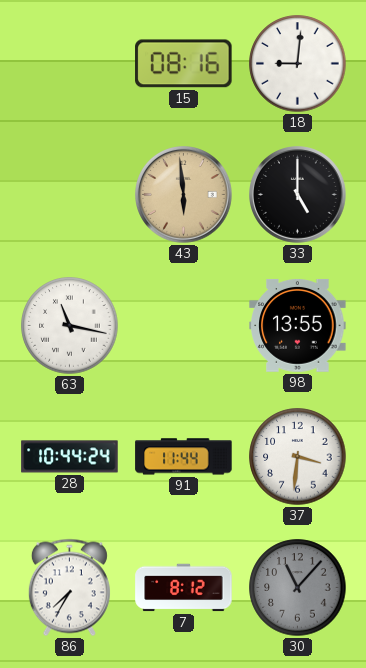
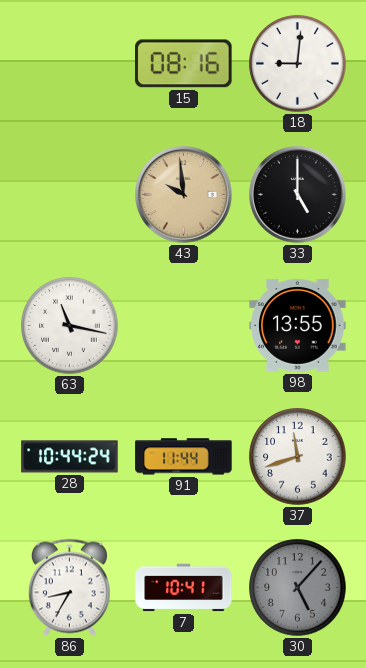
43: 5:59 -> 9:59
37: 3:31 -> 11:42
86: 7:35 -> 8:35
7: 8:12 -> 10:41
30: 11:07 -> 5:07
